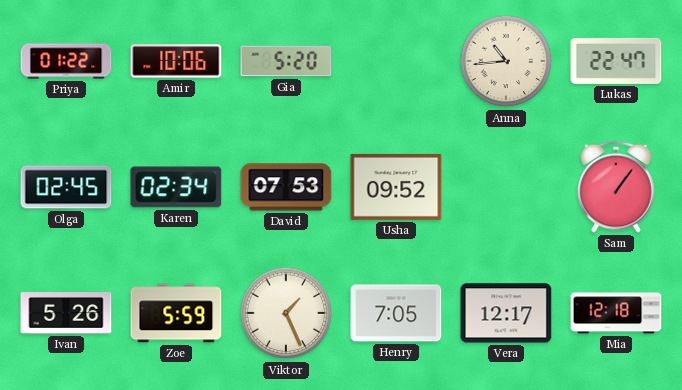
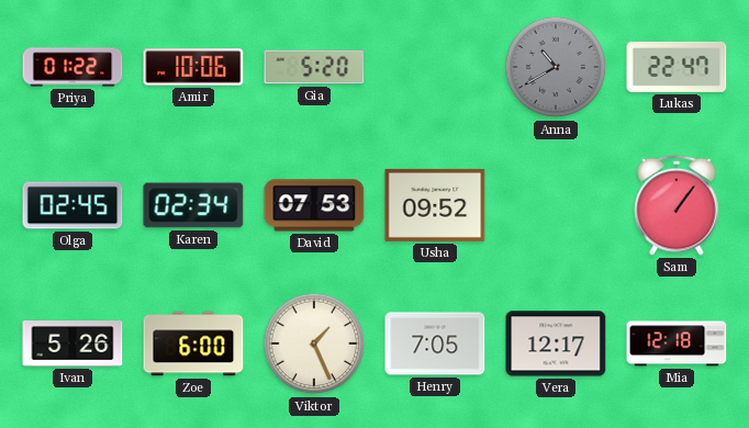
Anna: 10:44 -> 10:40
Anna dial: cream -> grey
Zoe: 5:59 -> 6:00
